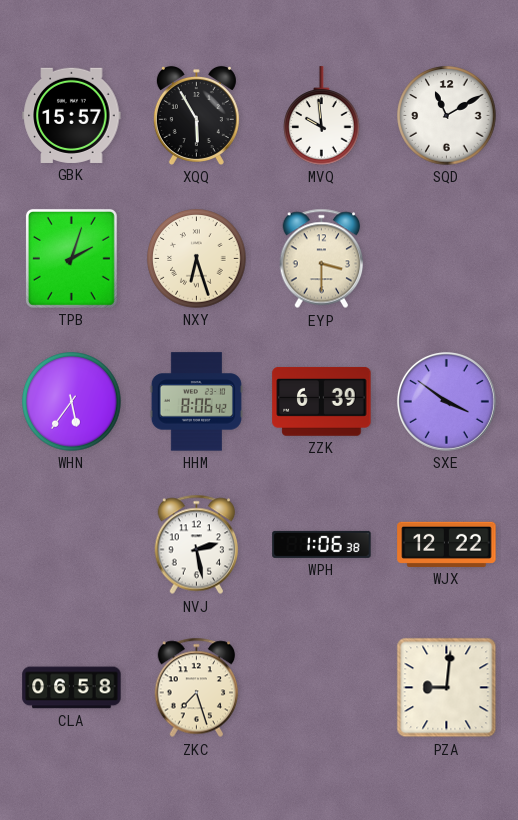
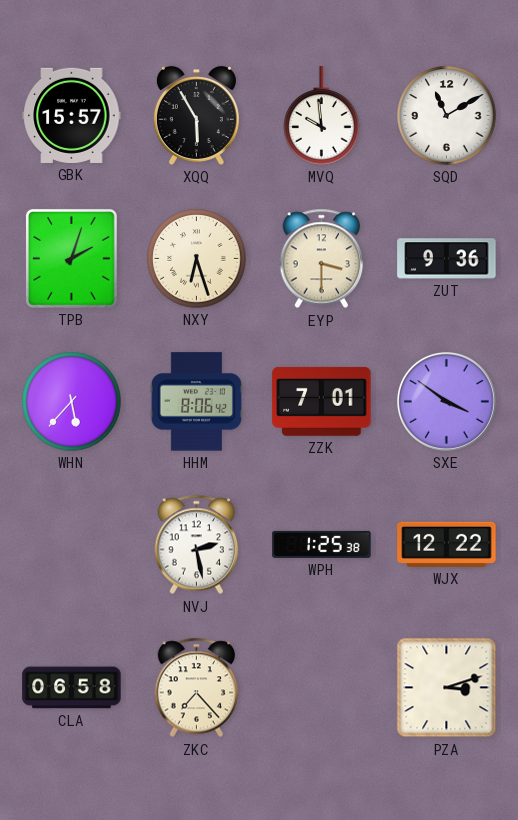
ZUT: none -> 9:36
WHN: 5:36 -> 5:37
ZZK: 6:39 -> 7:01
WPH: 1:06 -> 1:25
ZKC: 7:27 -> 7:23
PZA: 9:01 -> 3:12
